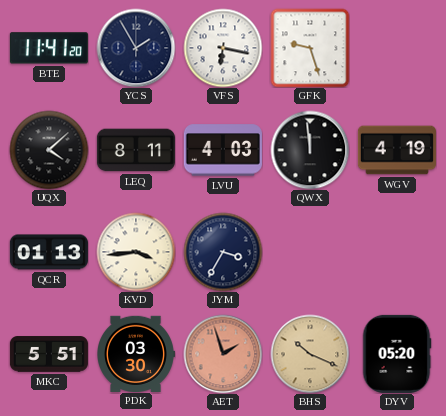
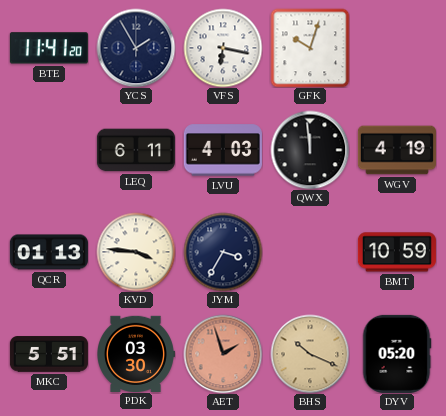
GFK: 9:27 -> 10:03
UQX: 4:08 -> none
LEQ: 8:11 -> 6:11
KVD: 3:44 -> 3:46
BMT: none -> 10:59
